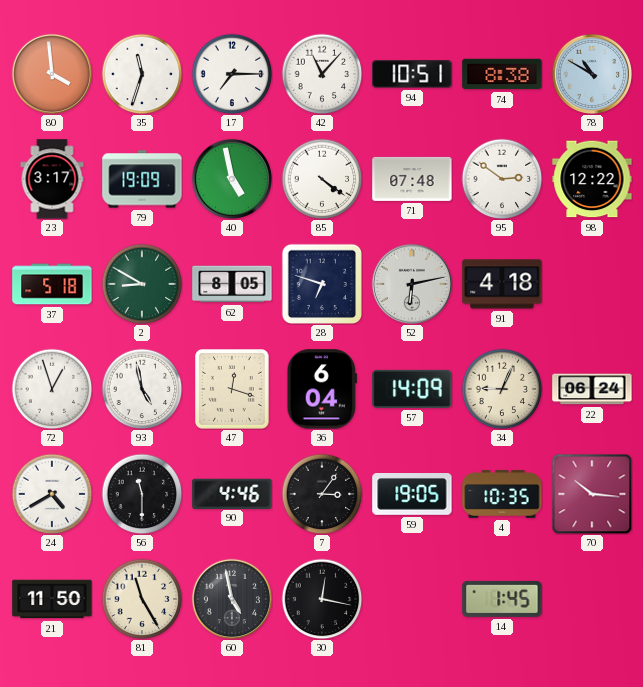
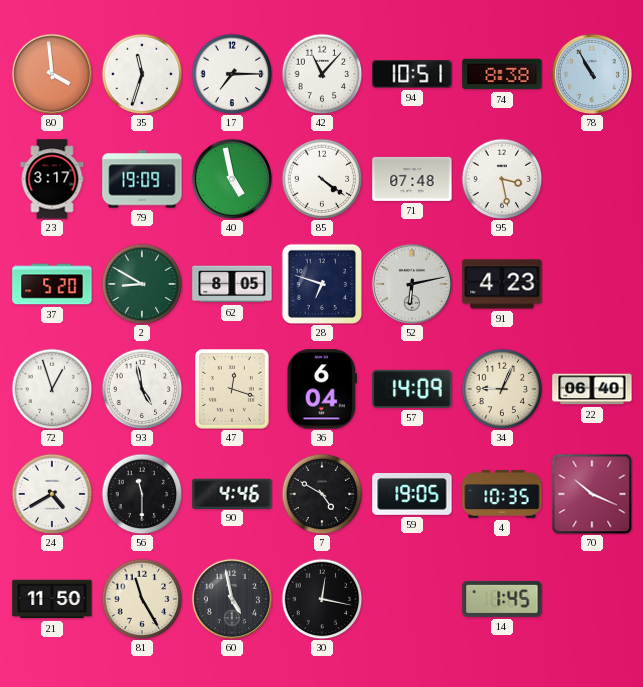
78: 10:50 -> 10:55
95: 2:51 -> 3:28
98: 12:22 -> none
37: 5:18 -> 5:20
91: 4:18 -> 4:23
22: 06:24 -> 06:40
7: 3:06 -> 4:50
70: 10:16 -> 10:19
